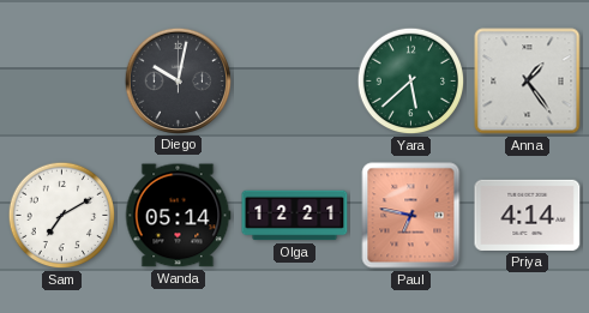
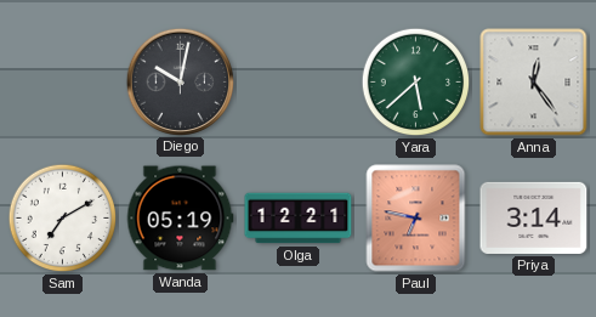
Anna: 1:24 -> 12:24
Wanda: 05:14 -> 05:19
Priya: 4:14 -> 3:14
